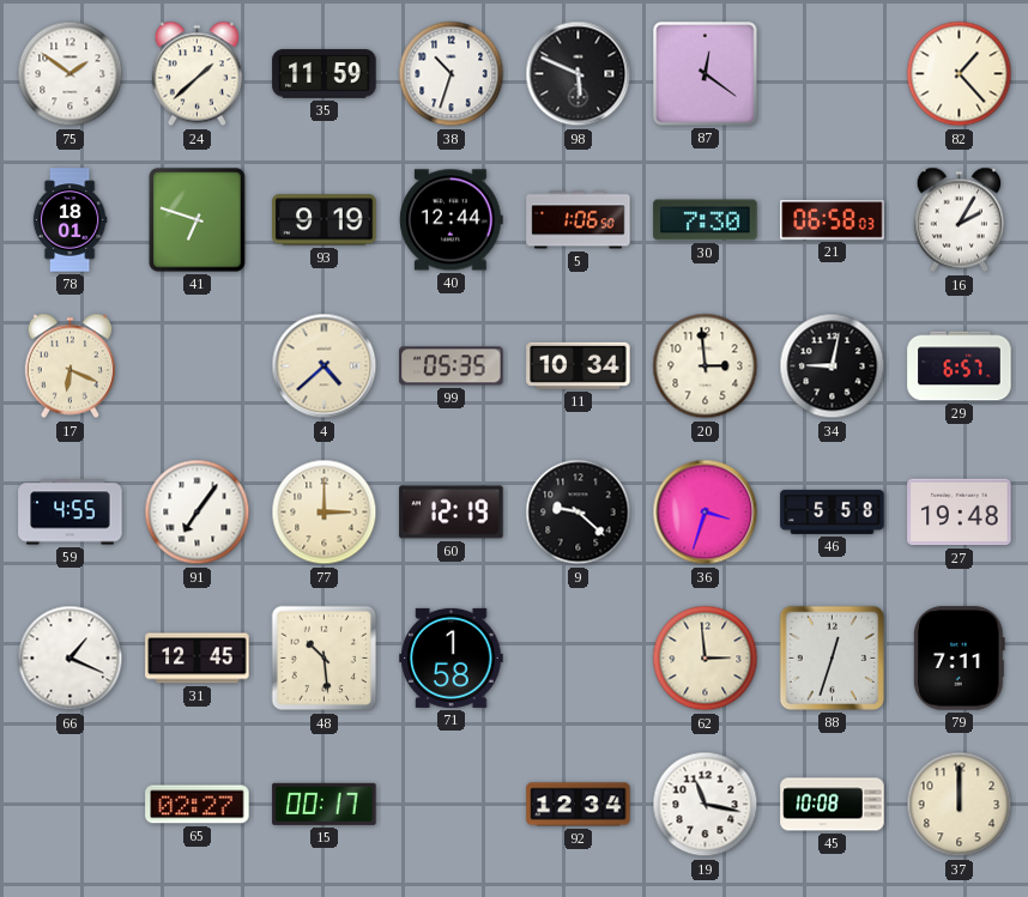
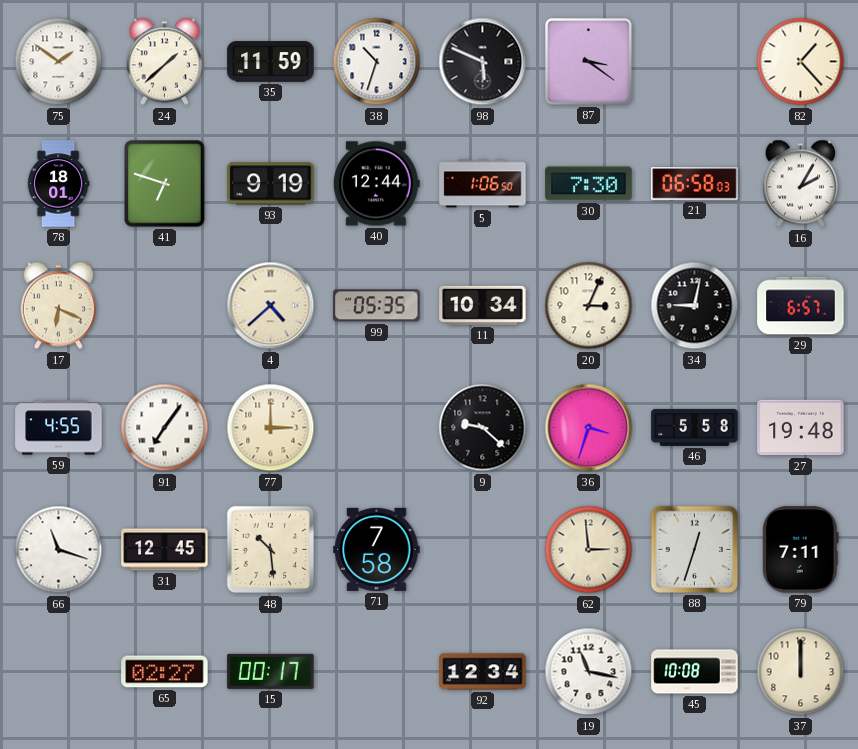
87: 12:21 -> 3:21
20: 2:59 -> 3:04
60: 12:19 -> none
66: 1:19 -> 11:18
71: 1:58 -> 7:58
